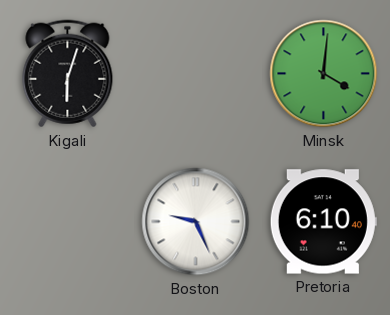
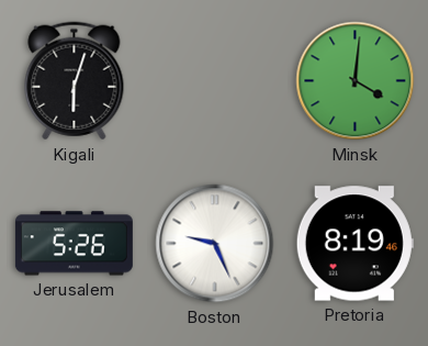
Jerusalem: none -> 5:26
Pretoria: 6:10 -> 8:19
